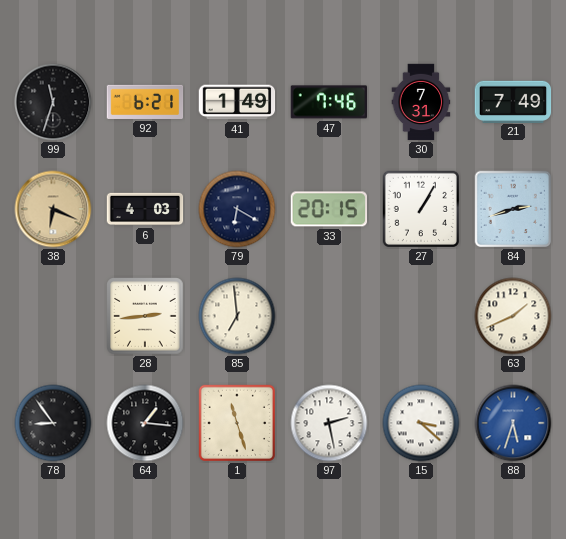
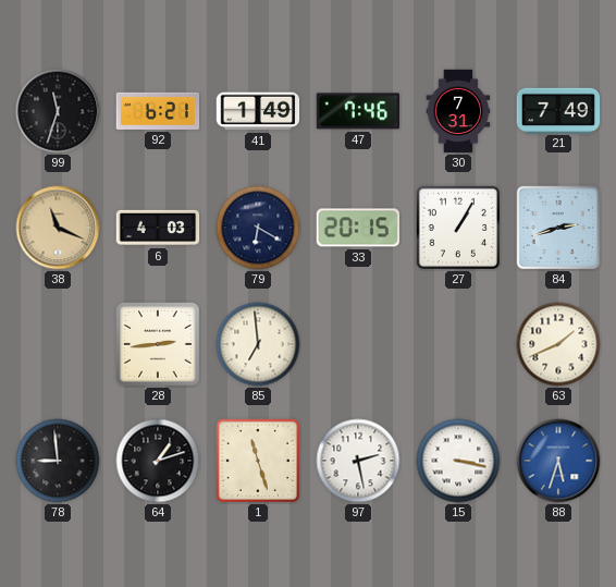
38: 6:19 -> 11:19
78: 8:54 -> 8:59
64: 1:16 -> 1:12
15: 3:22 -> 3:17
